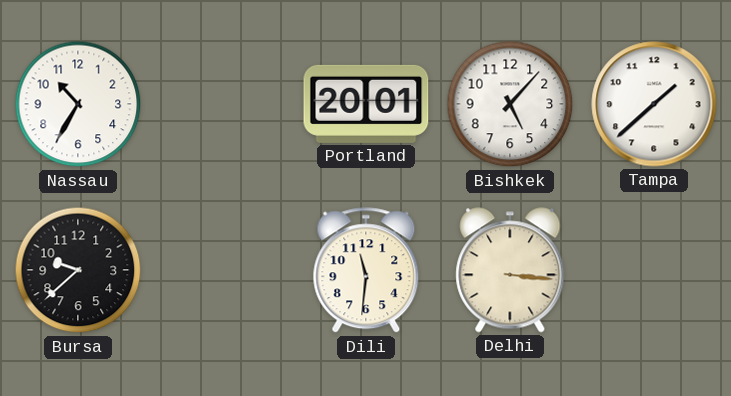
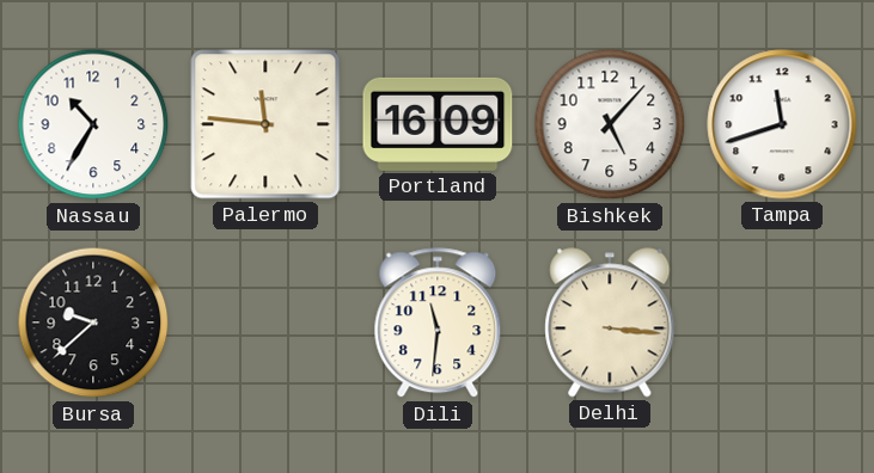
Palermo: none -> 11:46
Portland: 20:01 -> 16:09
Tampa: 1:38 -> 11:42
